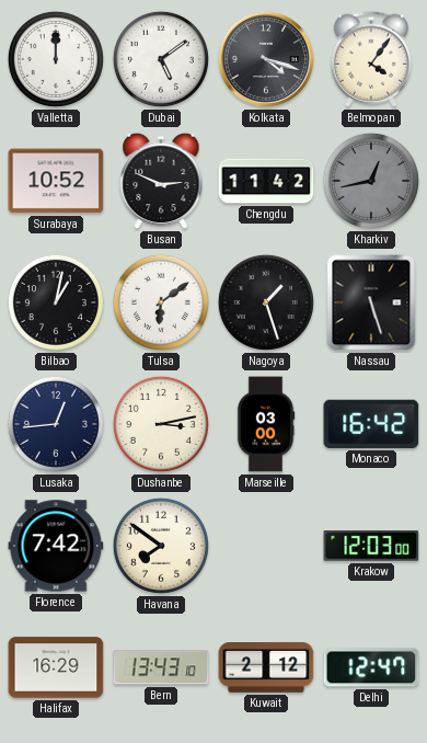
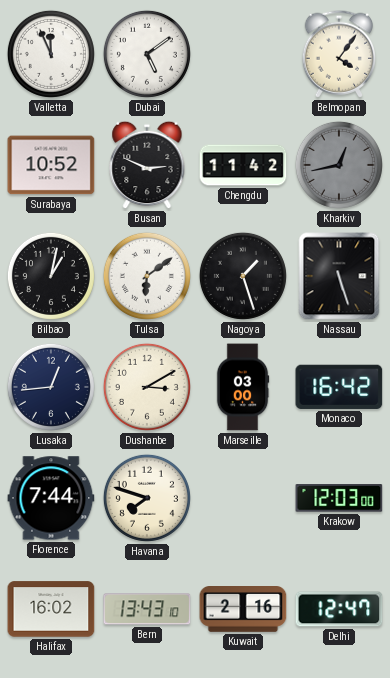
Valletta: 12:00 -> 11:56
Kolkata: 4:18 -> none
Dushanbe: 3:13 -> 3:10
Florence: 7:42 -> 7:44
Havana: 7:51 -> 7:48
Halifax: 16:29 -> 16:02
Kuwait: 2:12 -> 2:16
